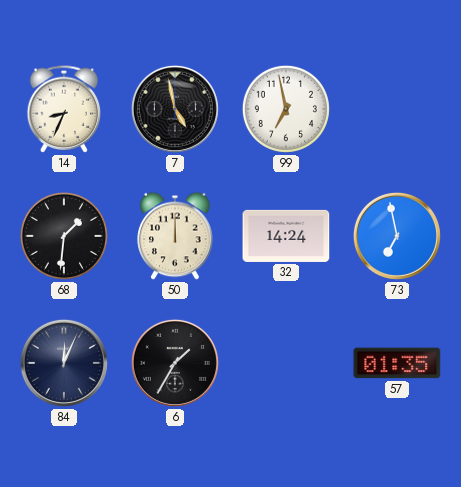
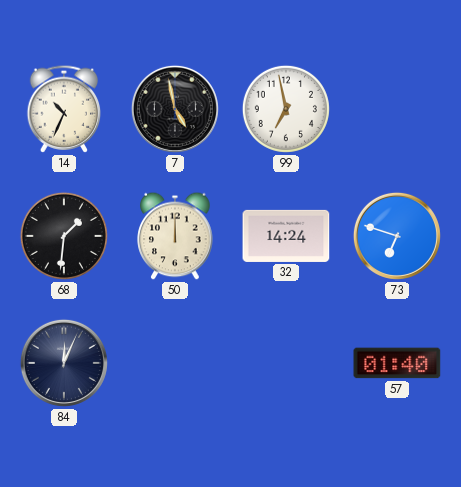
14: 8:34 -> 10:34
73: 6:58 -> 6:48
6: 1:35 -> none
57: 01:35 -> 01:40
